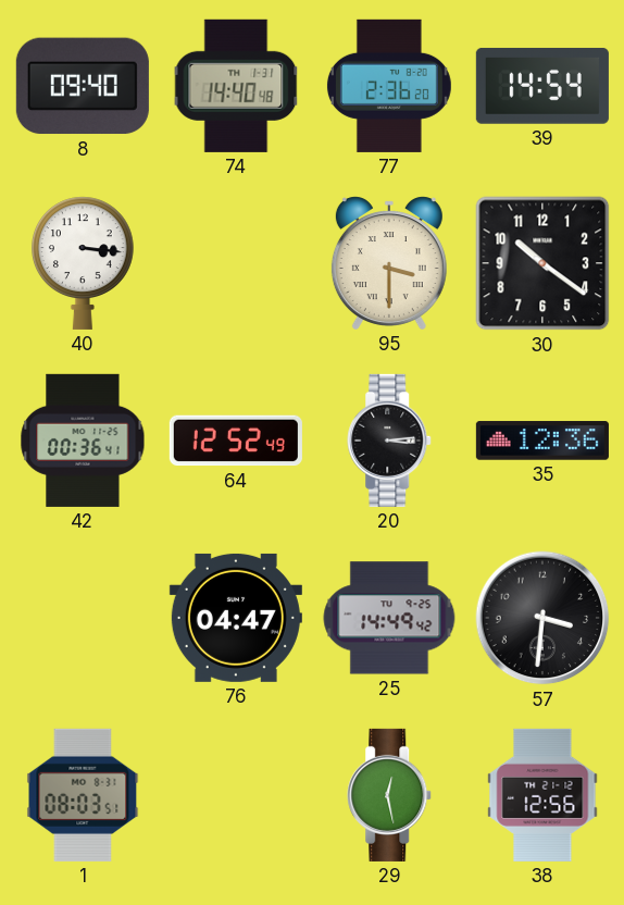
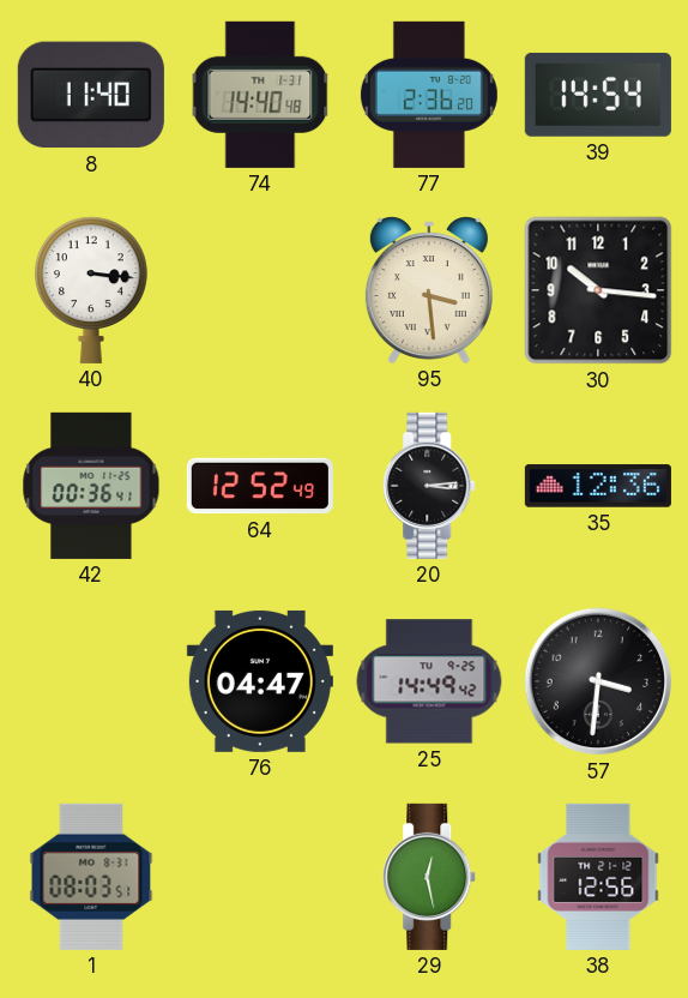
8: 09:40 -> 11:40
95: 3:30 -> 3:29
30: 10:21 -> 10:16
